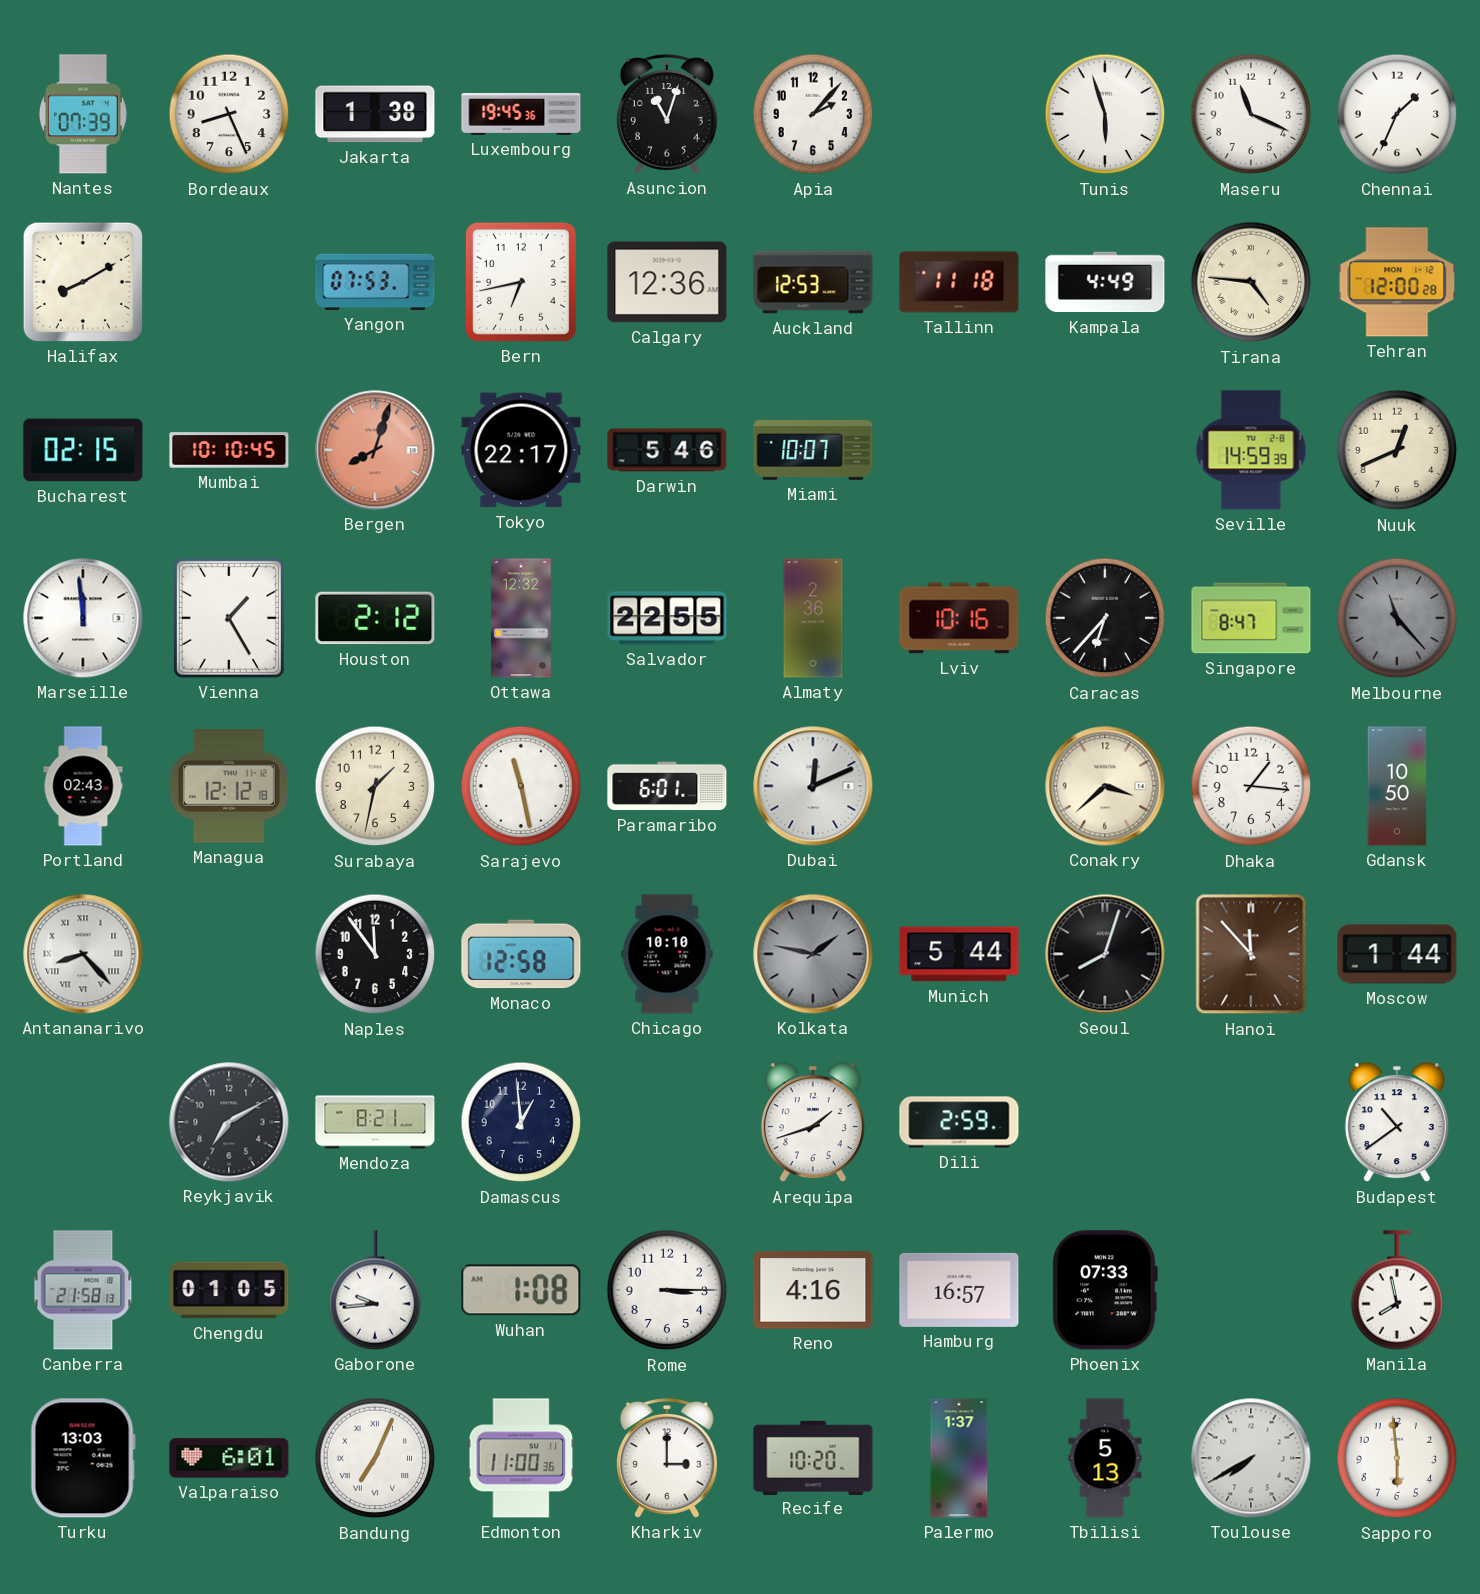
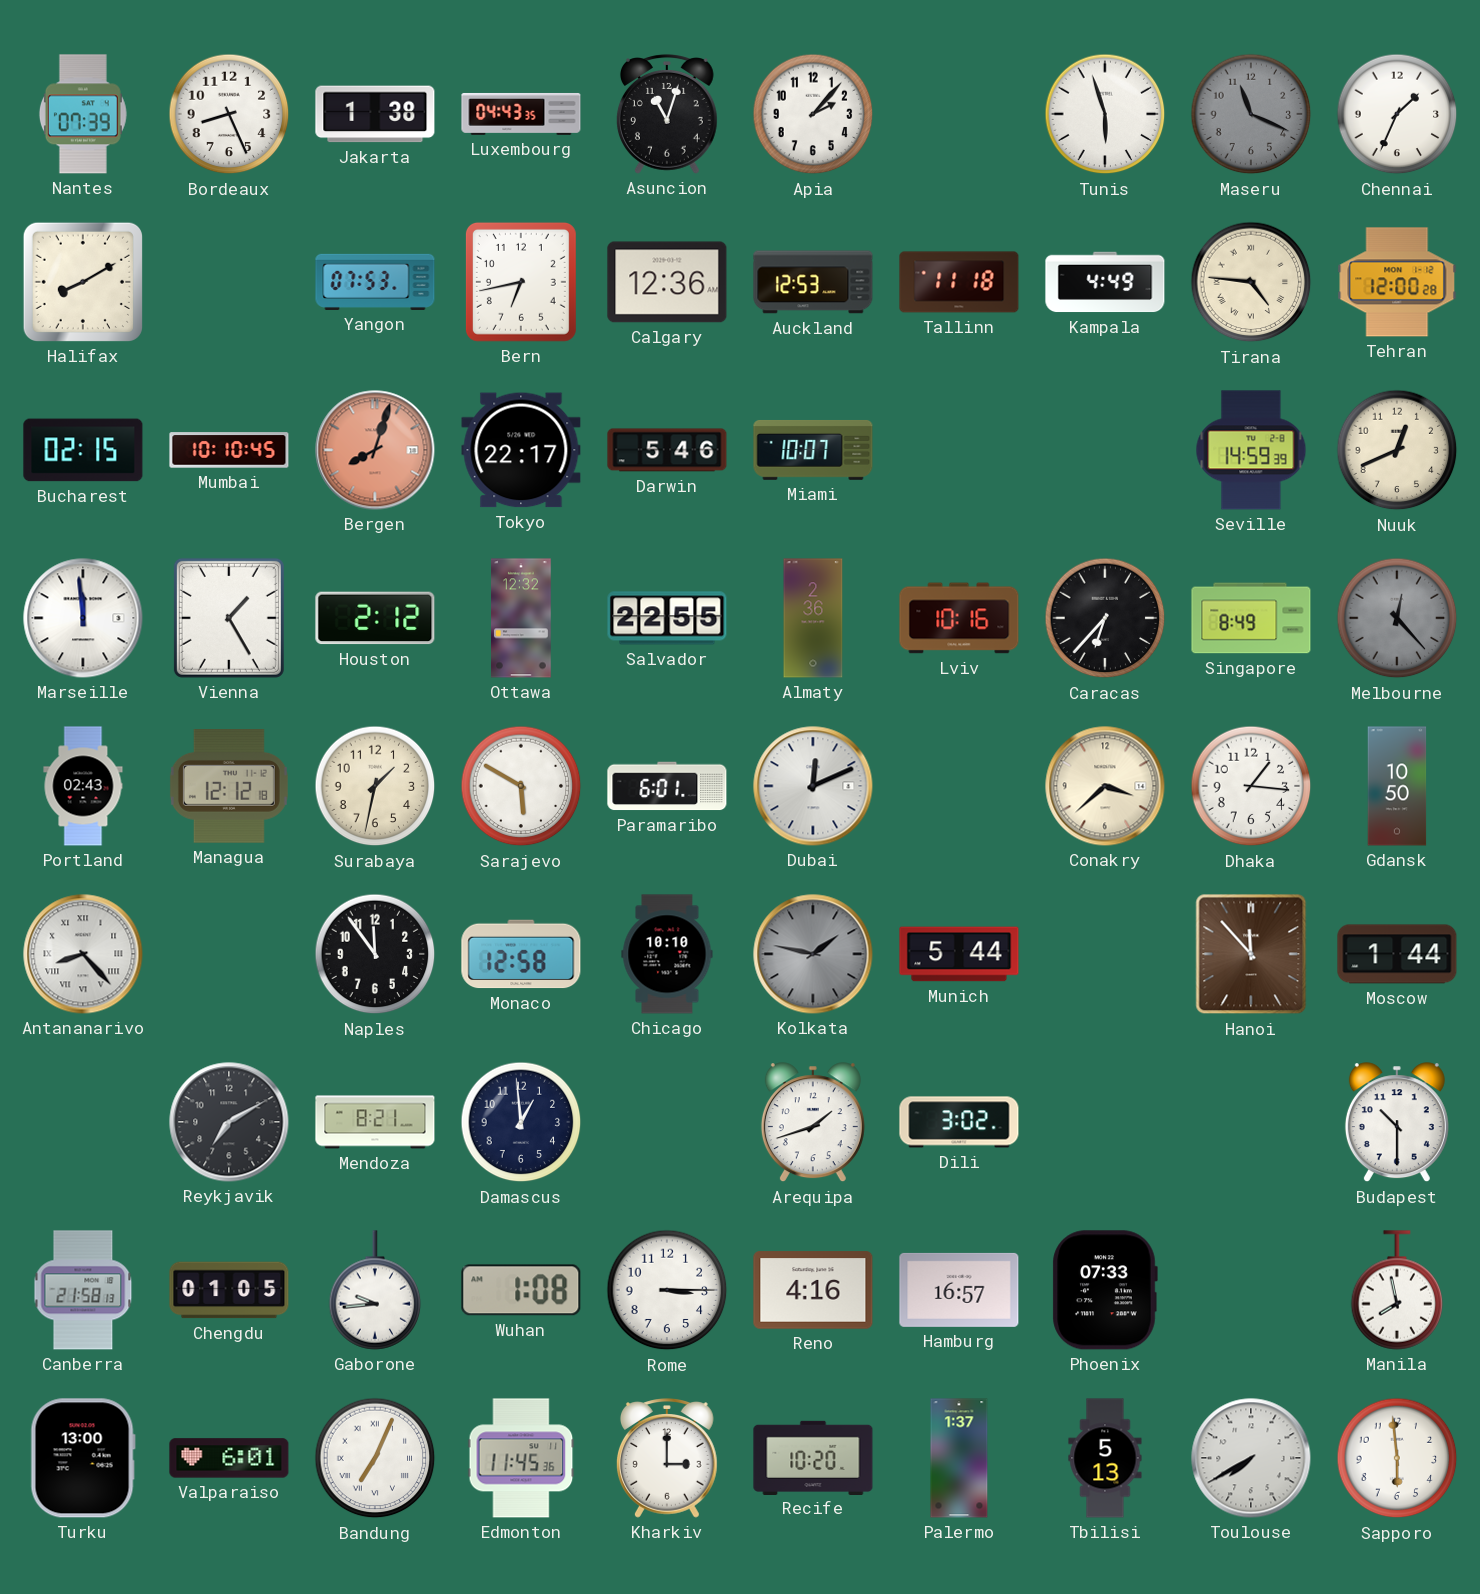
Luxembourg: 19:45 -> 04:43
Maseru dial: white -> grey
Singapore: 8:47 -> 8:49
Melbourne: 11:23 -> 12:23
Sarajevo: 11:28 -> 5:50
Seoul: 8:03 -> none
Dili: 2:59 -> 3:02
Budapest: 10:39 -> 10:30
Turku: 13:03 -> 13:00
Edmonton: 11:00 -> 11:45
